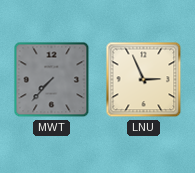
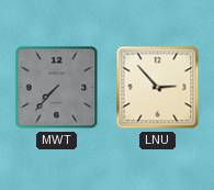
LNU: 2:56 -> 2:53
